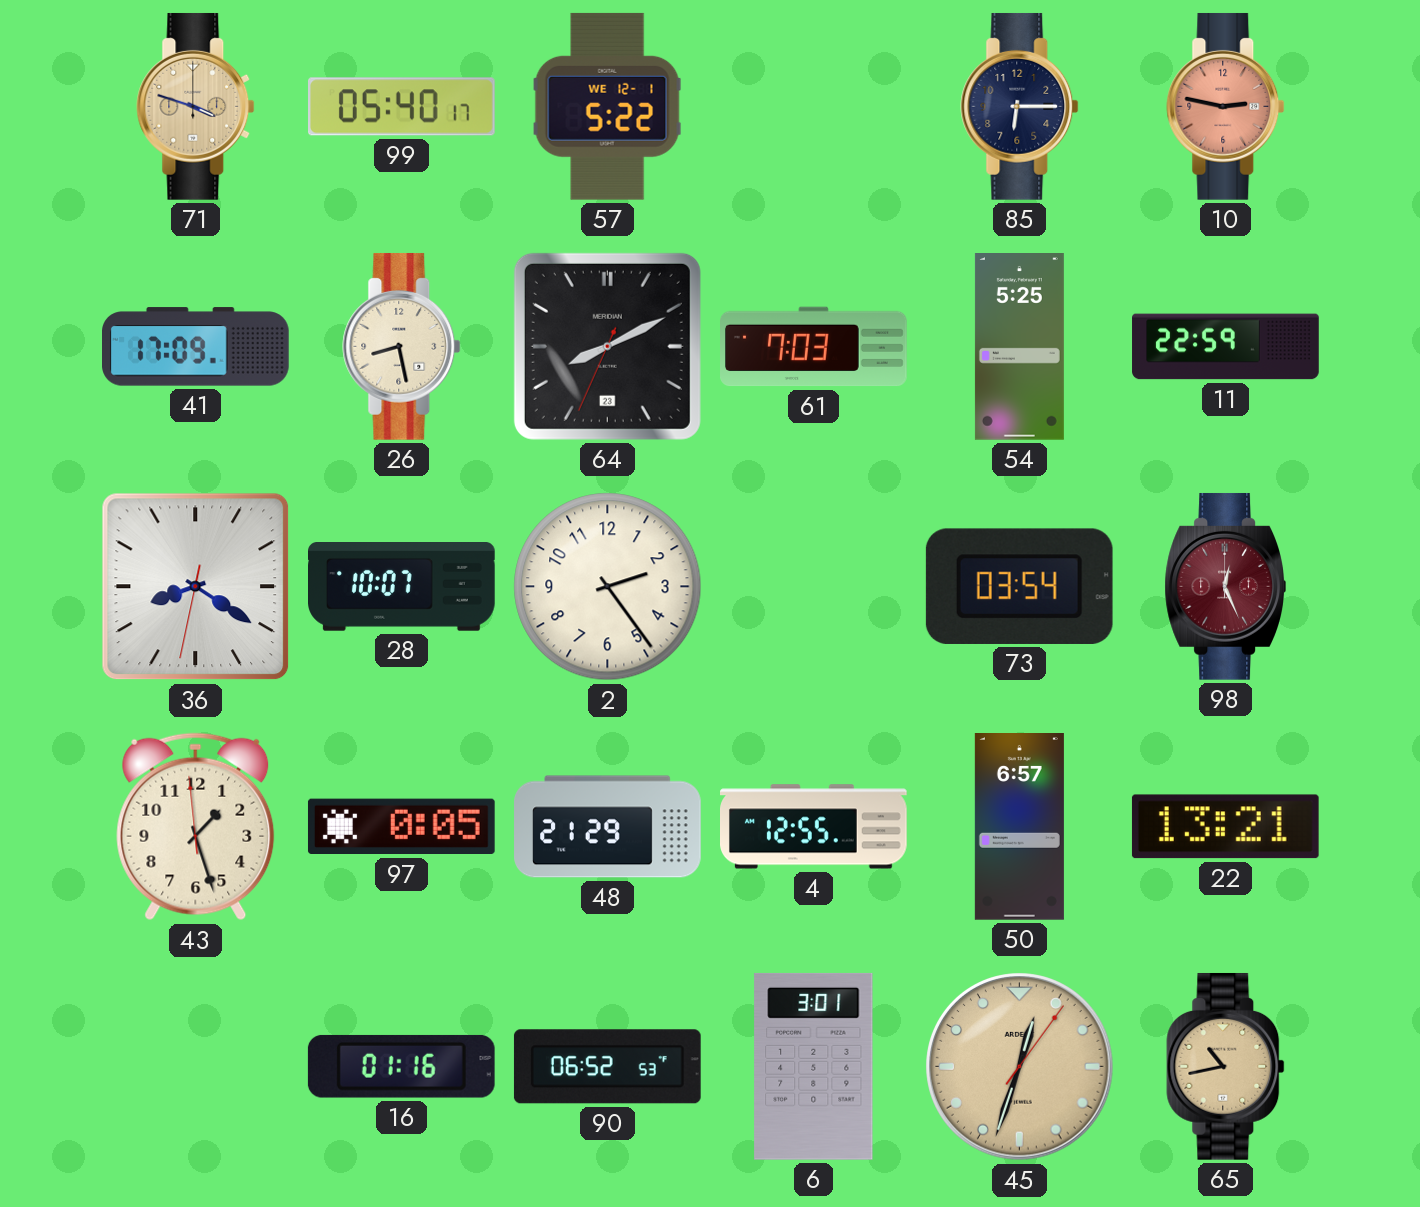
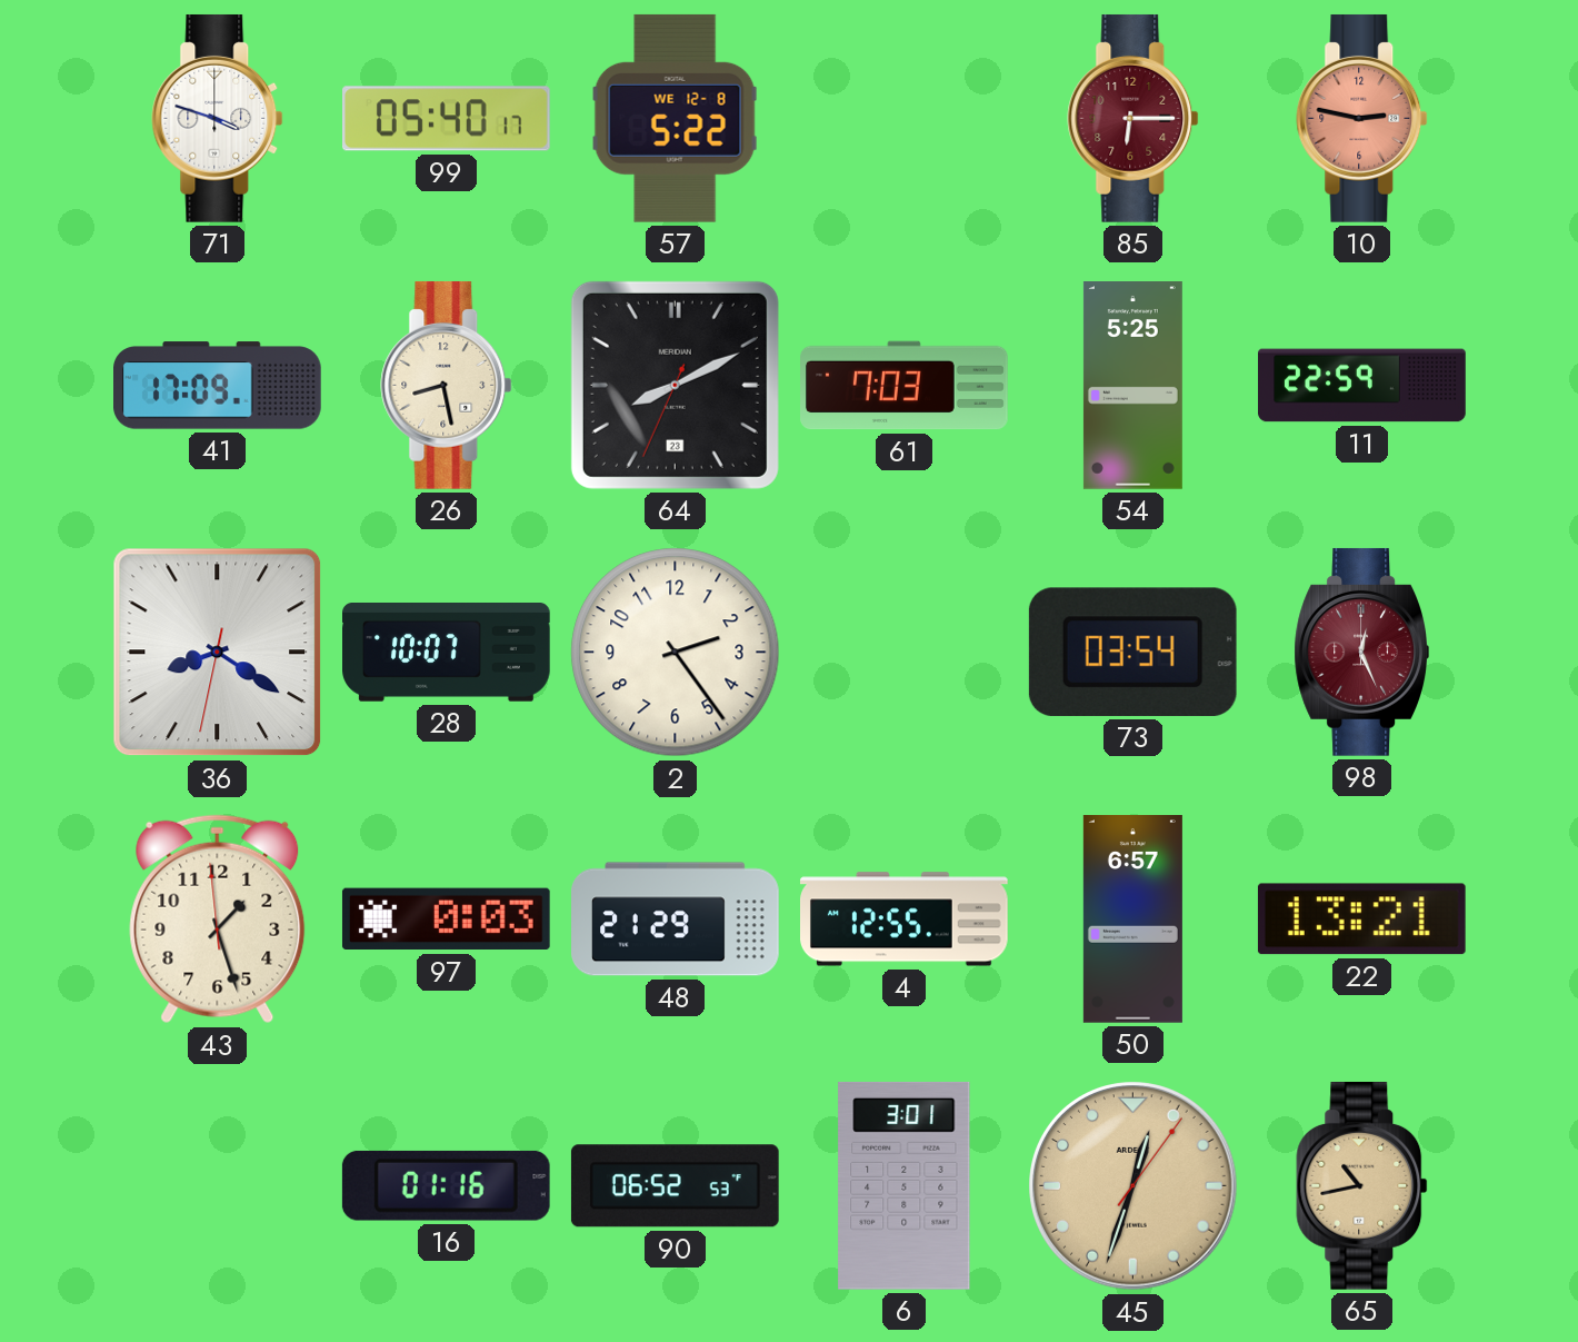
71 dial: champagne -> white
57 date: WE 12-1 -> WE 12-8
85 dial: navy -> burgundy
97: 0:05 -> 0:03
